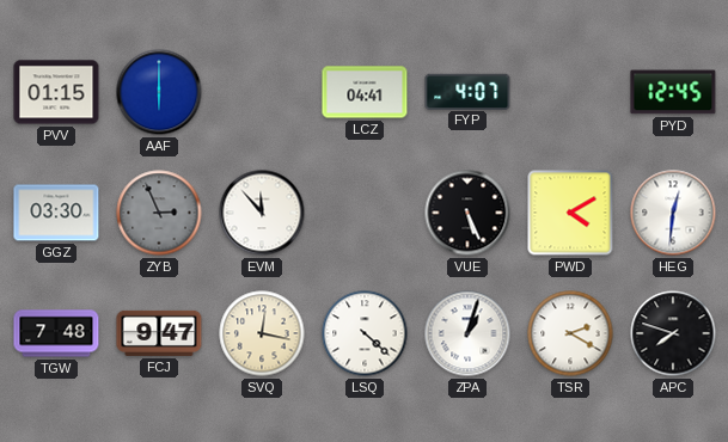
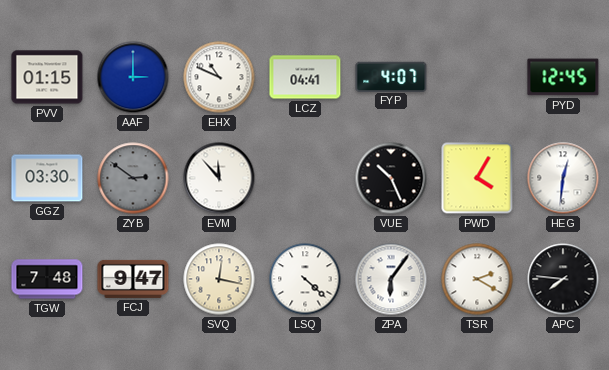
AAF: 6:00 -> 3:00
EHX: none -> 10:49
ZYB: 2:56 -> 2:51
VUE: 5:26 -> 10:26
PWD: 4:10 -> 4:05
ZPA: 1:03 -> 6:06
APC: 7:48 -> 7:46
